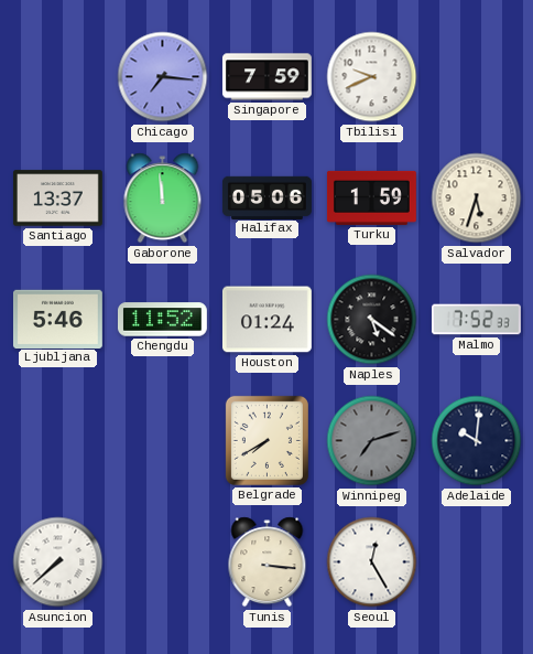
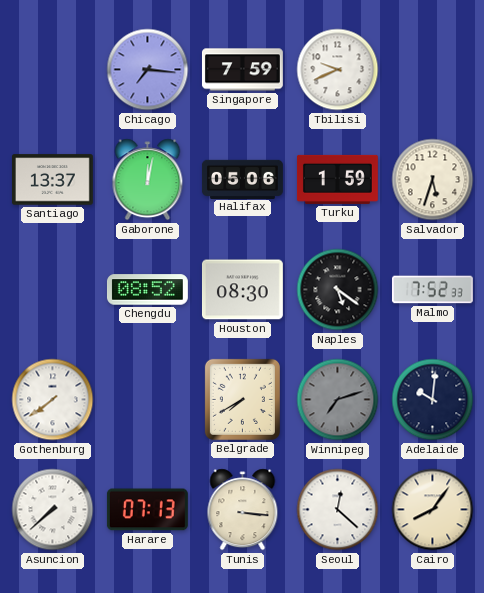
Gaborone: 11:59 -> 12:02
Ljubljana: 5:46 -> none
Chengdu: 11:52 -> 08:52
Houston: 01:24 -> 08:30
Gothenburg: none -> 7:39
Harare: none -> 07:13
Seoul: 12:25 -> 12:22
Cairo: none -> 8:06
